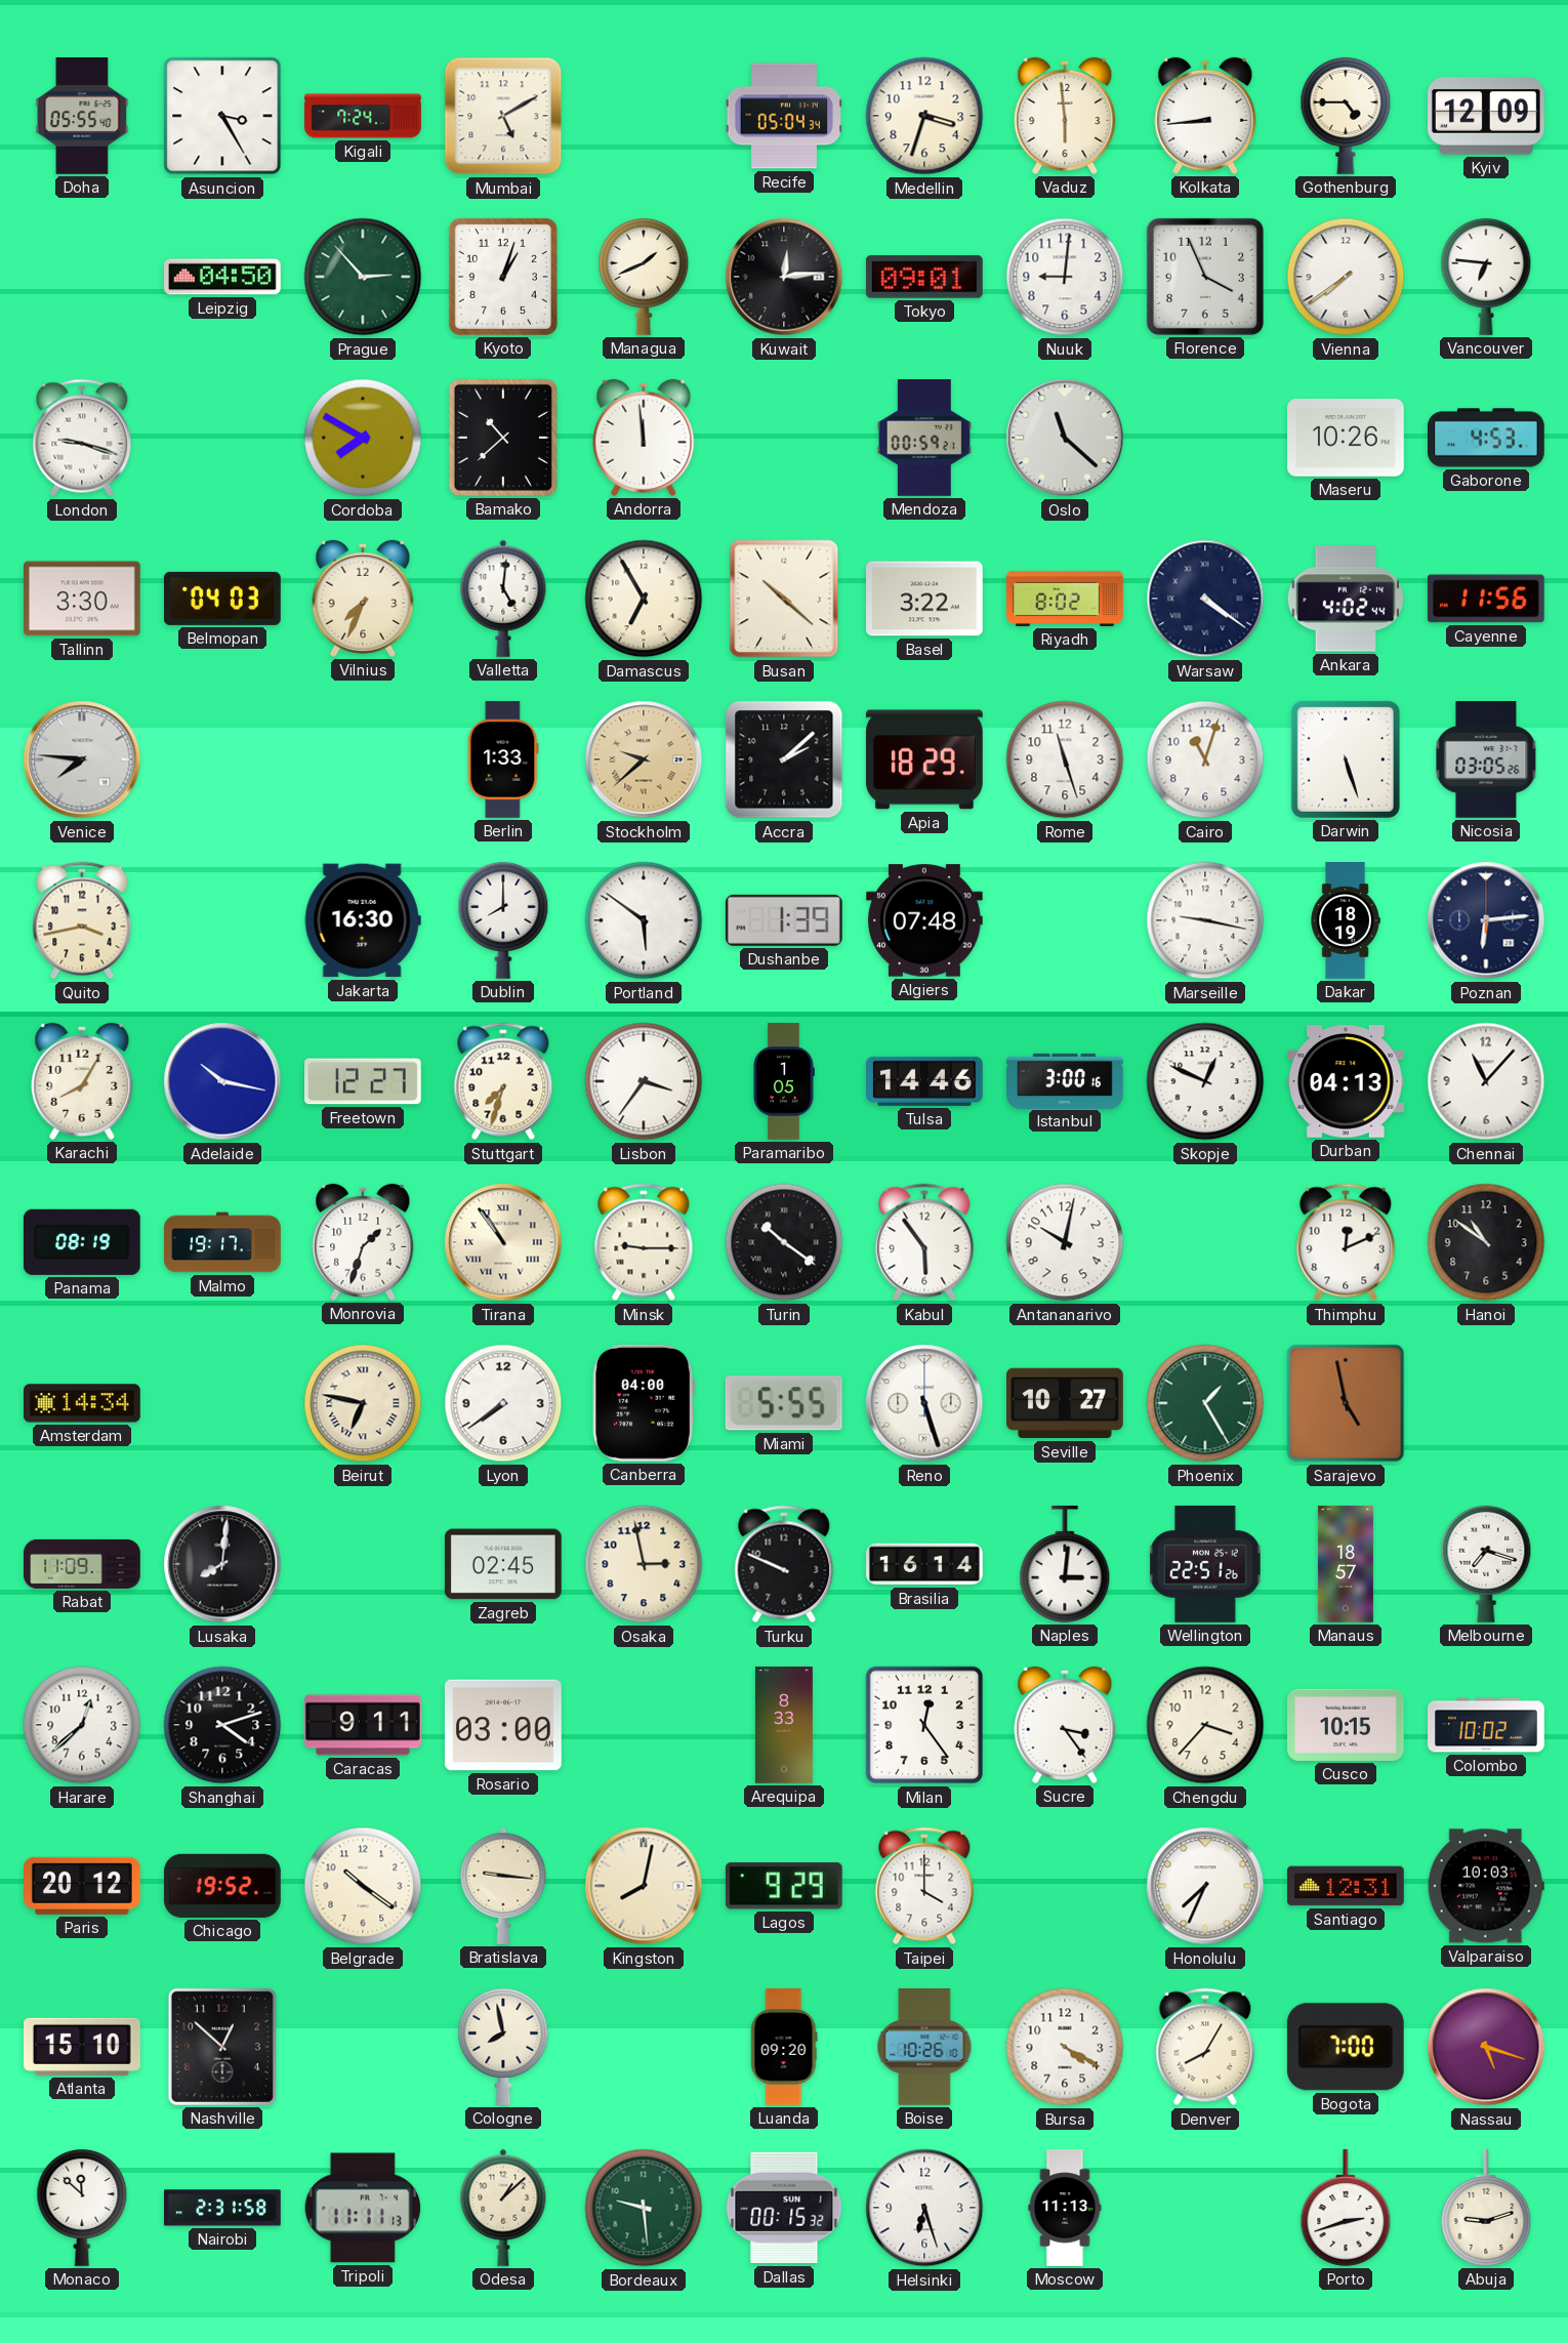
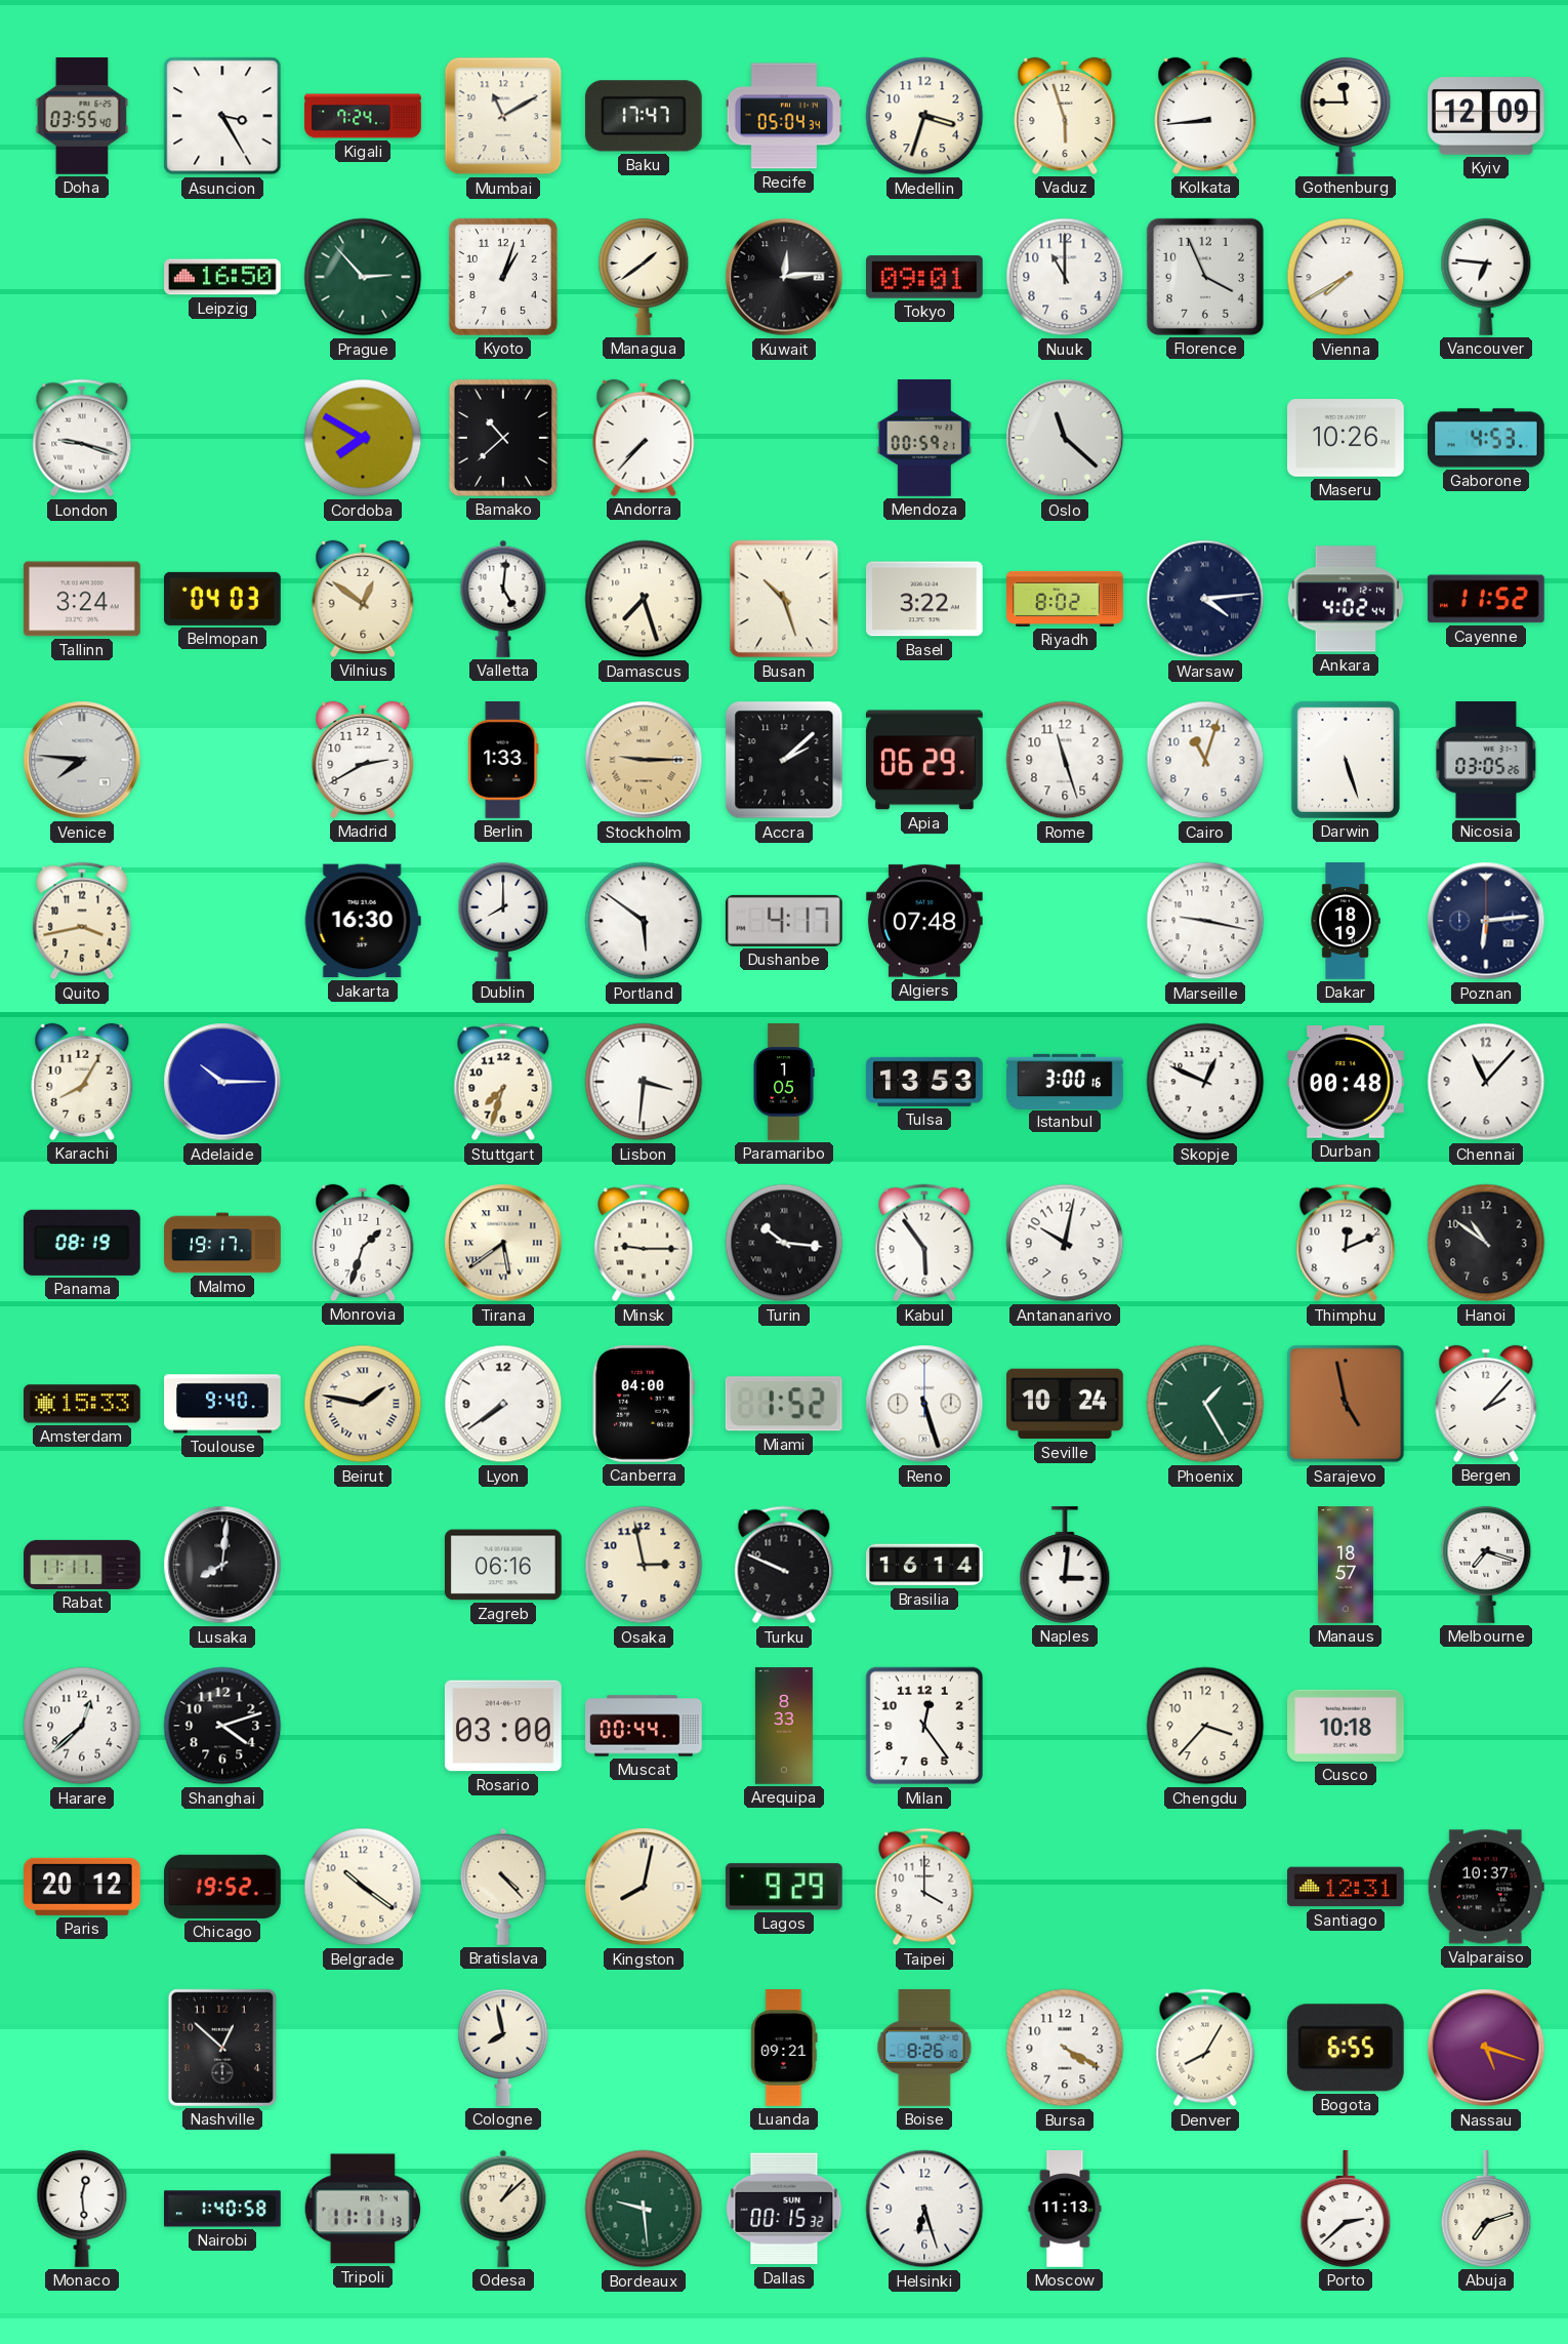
Doha: 05:55 -> 03:55
Mumbai: 5:10 -> 11:10
Baku: none -> 17:47
Vaduz: 5:59 -> 5:57
Gothenburg: 4:45 -> 11:45
Leipzig: 04:50 -> 16:50
Managua: 1:41 -> 1:39
Nuuk: 9:01 -> 11:00
Vienna: 7:39 -> 7:40
Andorra: 11:59 -> 7:37
Tallinn: 3:30 -> 3:24
Vilnius: 7:34 -> 12:51
Damascus: 6:55 -> 7:27
Busan: 10:22 -> 10:27
Warsaw: 4:21 -> 4:14
Cayenne: 11:56 -> 11:52
Madrid: none -> 2:40
Stockholm: 9:38 -> 9:15
Apia: 18:29 -> 06:29
Dushanbe: 1:39 -> 4:17
Adelaide: 10:17 -> 10:15
Freetown: 12:27 -> none
Lisbon: 3:36 -> 3:31
Tulsa: 14:46 -> 13:53
Durban: 04:13 -> 00:48
Tirana: 10:54 -> 5:39
Turin: 10:21 -> 10:16
Amsterdam: 14:34 -> 15:33
Toulouse: none -> 9:40
Beirut: 6:47 -> 1:47
Miami: 5:55 -> 1:52
Seville: 10:27 -> 10:24
Bergen: none -> 2:07
Rabat: 11:09 -> 11:11
Zagreb: 02:45 -> 06:16
Wellington: 22:51 -> none
Caracas: 9:11 -> none
Muscat: none -> 00:44
Sucre: 3:24 -> none
Cusco: 10:15 -> 10:18
Colombo: 10:02 -> none
Bratislava: 9:16 -> 4:23
Honolulu: 7:34 -> none
Valparaiso: 10:03 -> 10:37
Atlanta: 15:10 -> none
Luanda: 09:20 -> 09:21
Boise: 10:26 -> 8:26
Bogota: 7:00 -> 6:55
Monaco: 11:52 -> 12:29
Nairobi: 2:31 -> 1:40
Porto: 2:42 -> 2:38
Abuja: 9:12 -> 7:12
